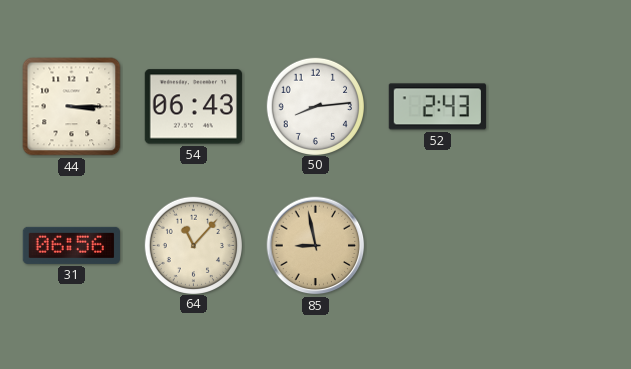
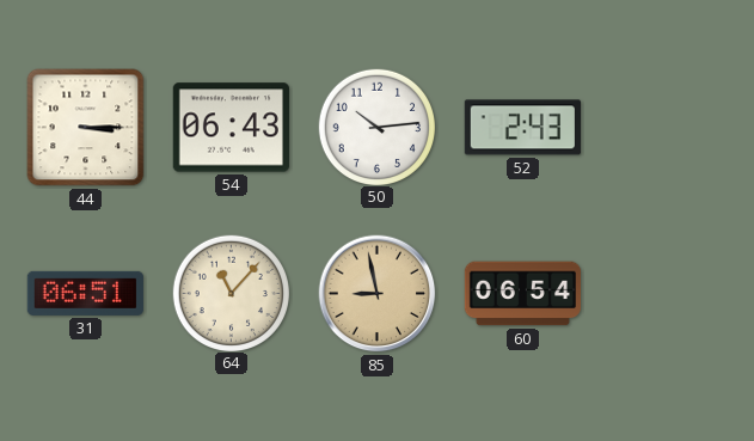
50: 8:14 -> 10:14
31: 06:56 -> 06:51
60: none -> 06:54
